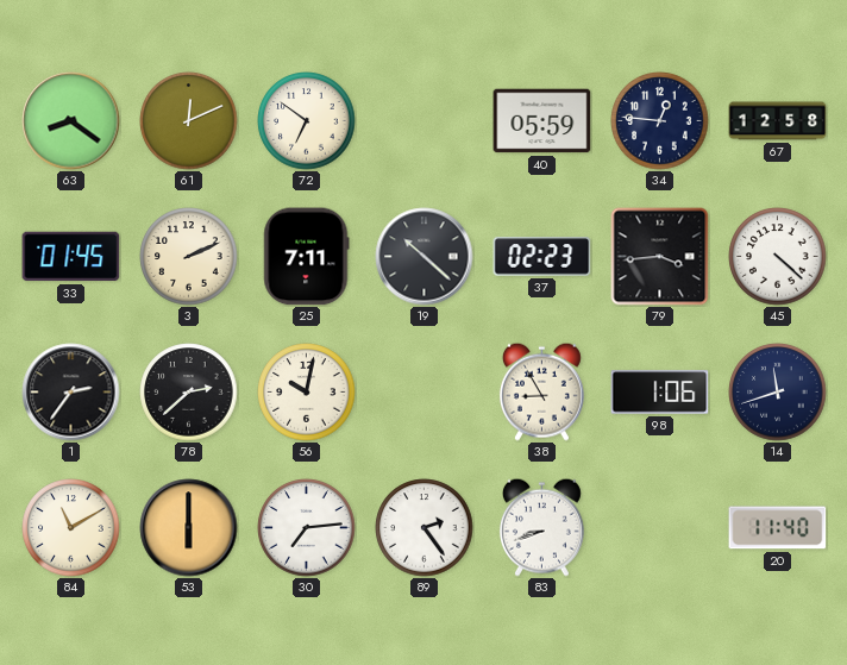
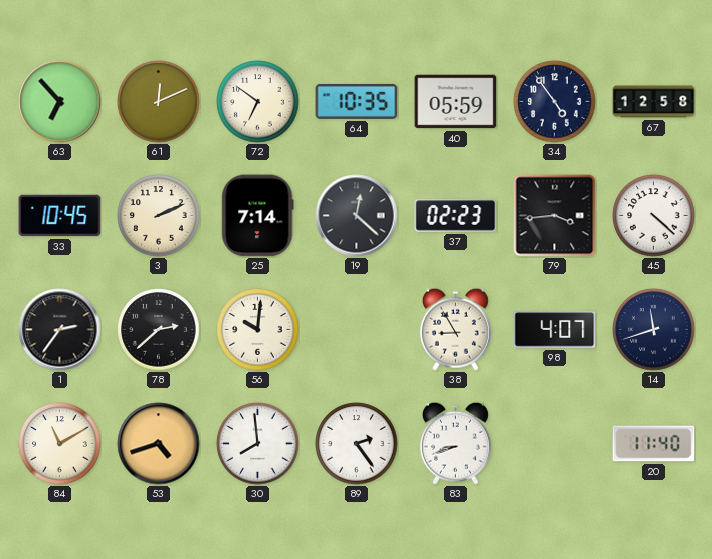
63: 8:21 -> 6:53
64: none -> 10:35
34: 12:46 -> 4:54
33: 01:45 -> 10:45
25: 7:11 -> 7:14
19: 10:22 -> 12:22
56: 10:02 -> 10:01
98: 1:06 -> 4:07
53: 6:00 -> 4:42
30: 7:14 -> 7:59
